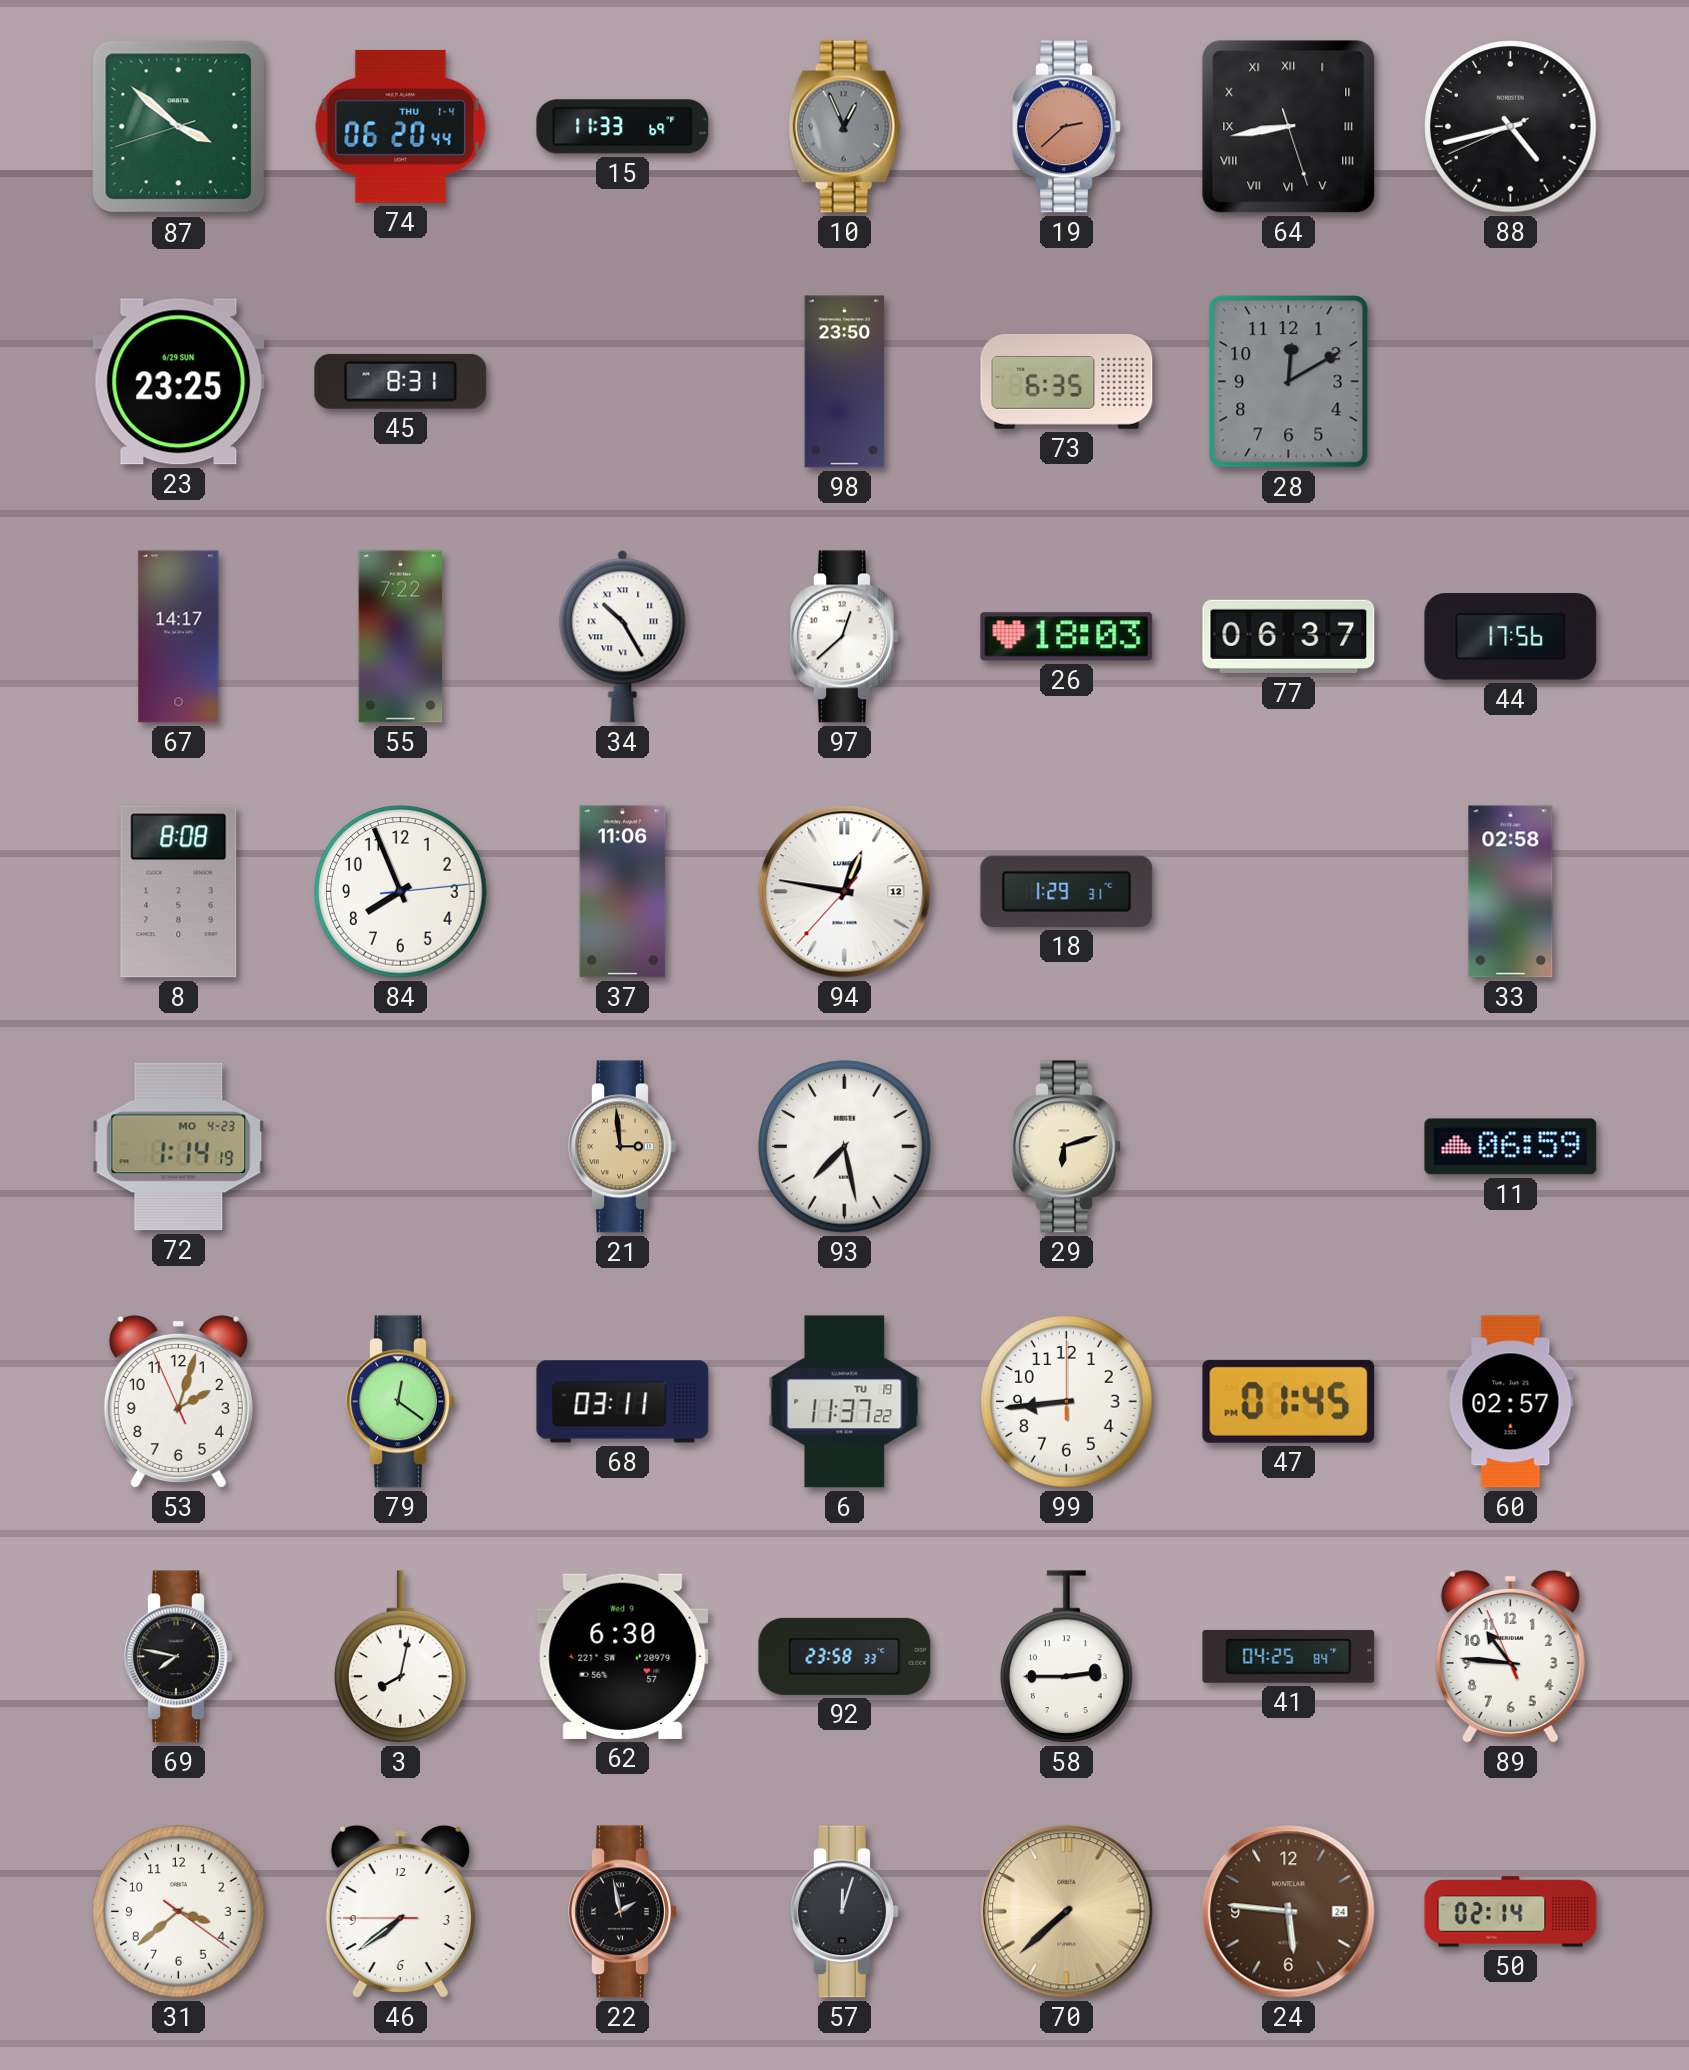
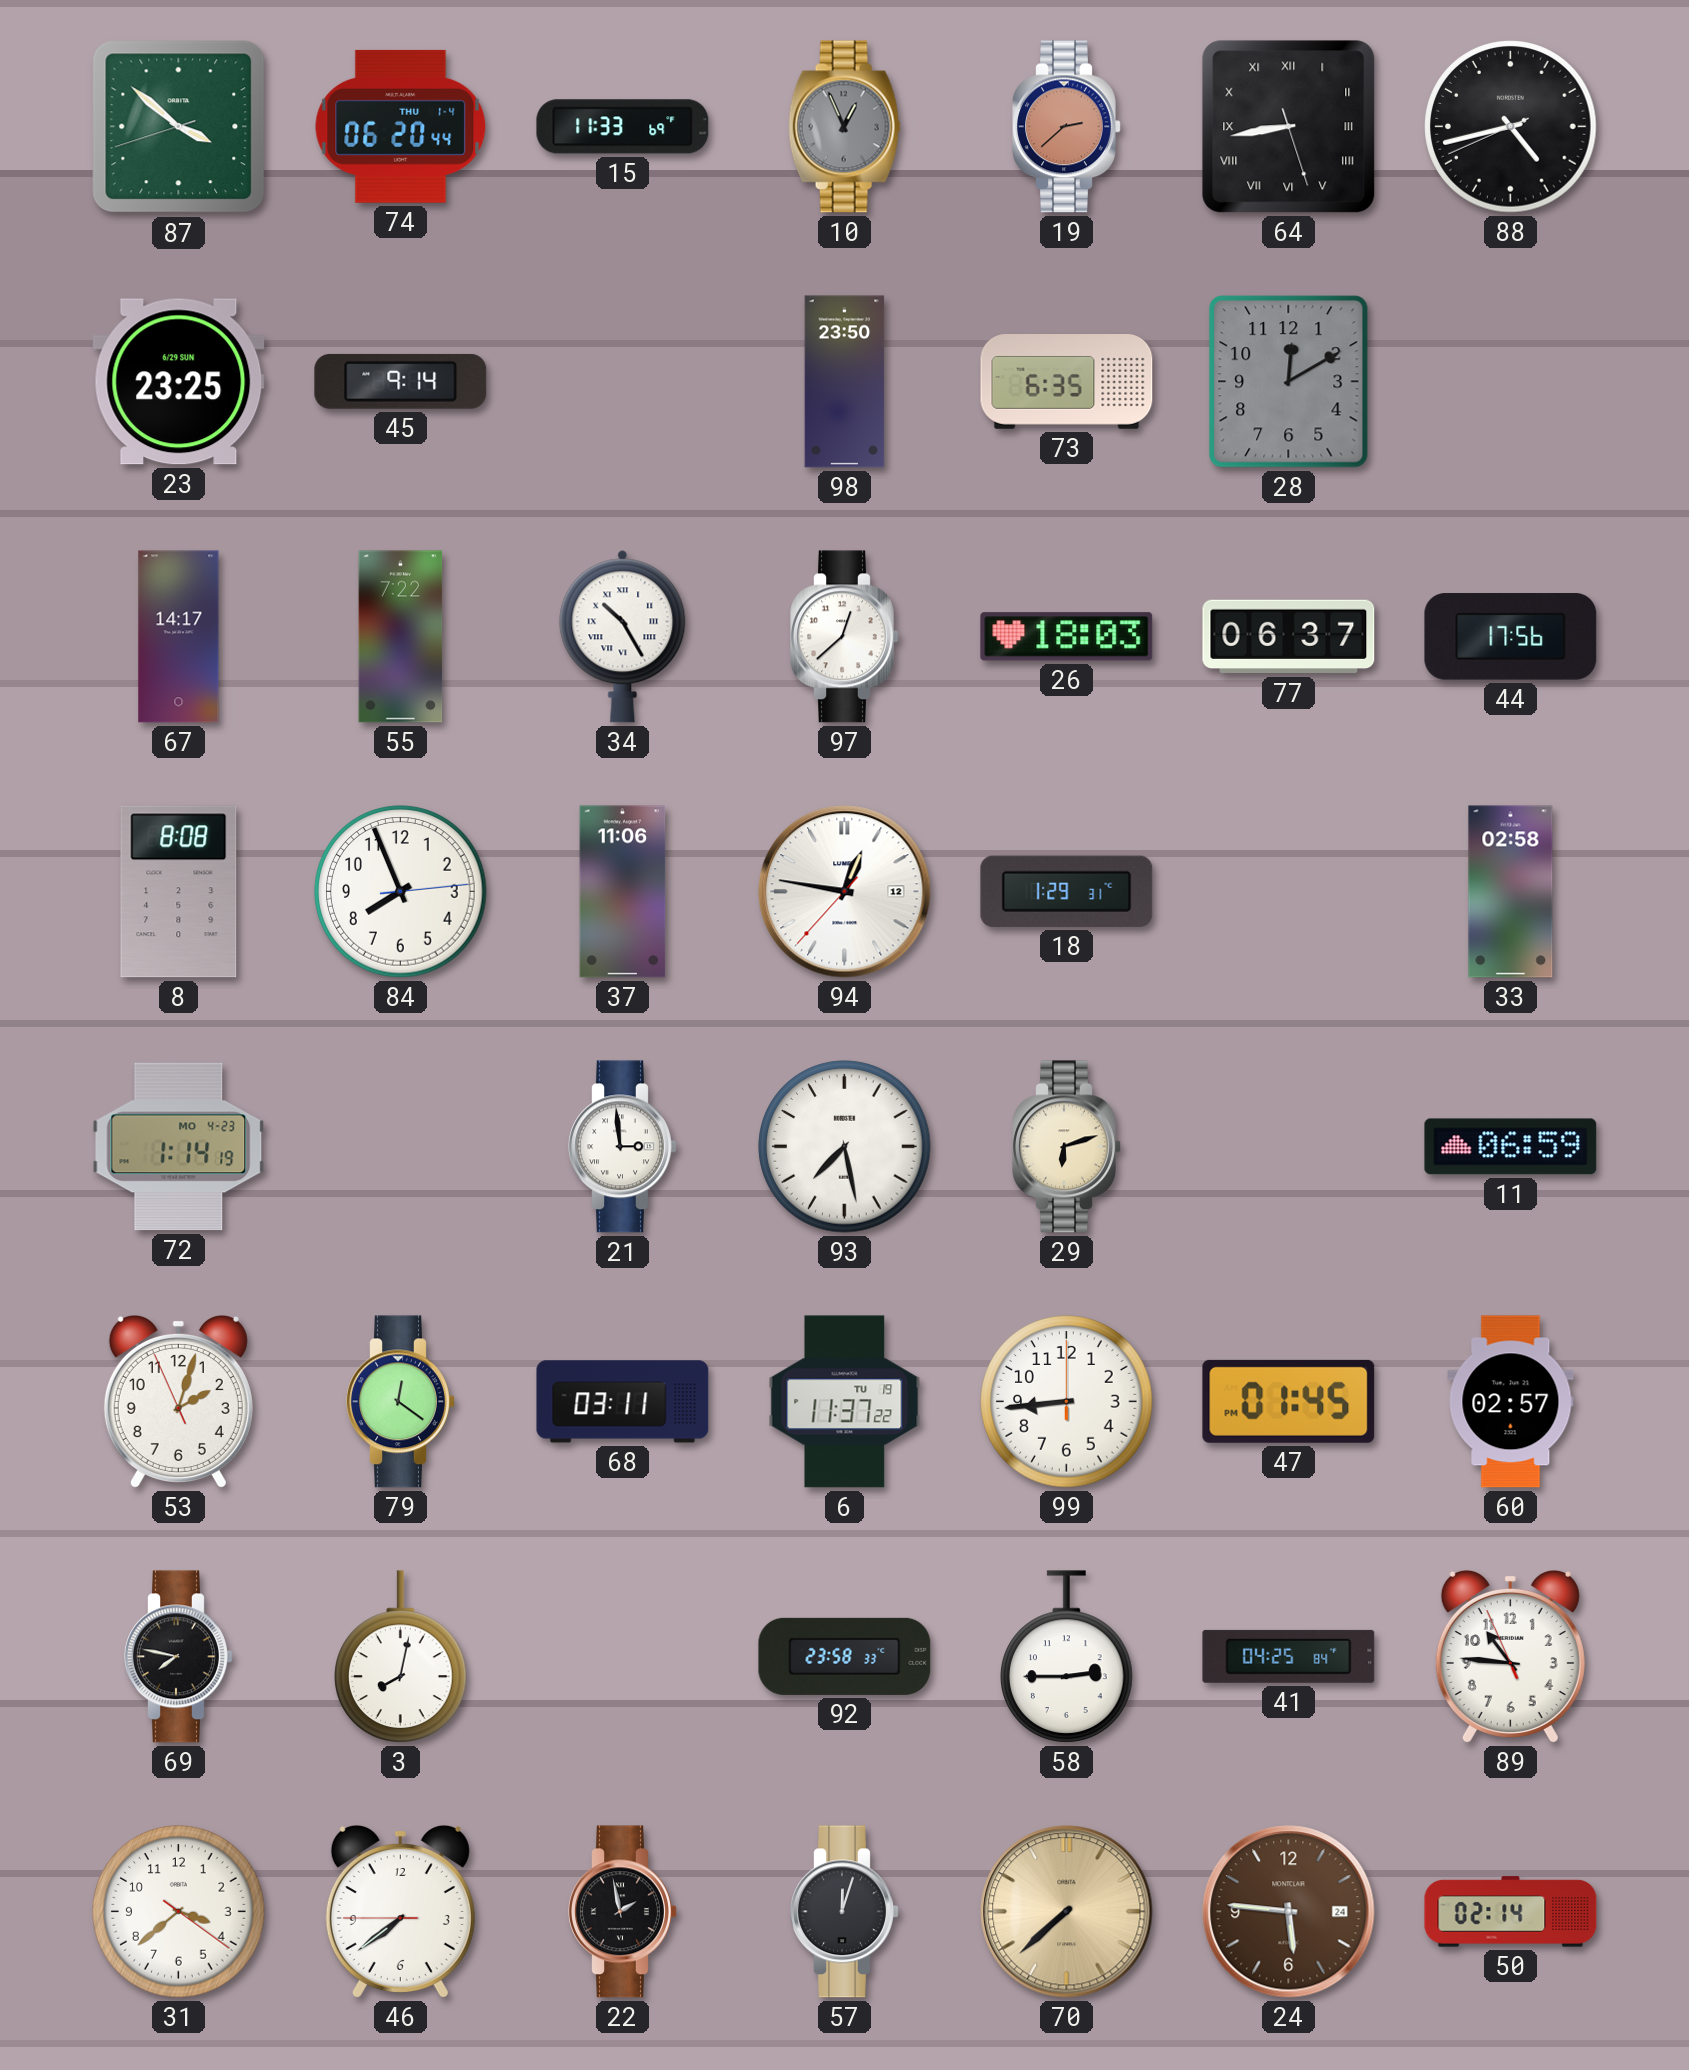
45: 8:31 -> 9:14
21 dial: champagne -> white
62: 6:30 -> none
